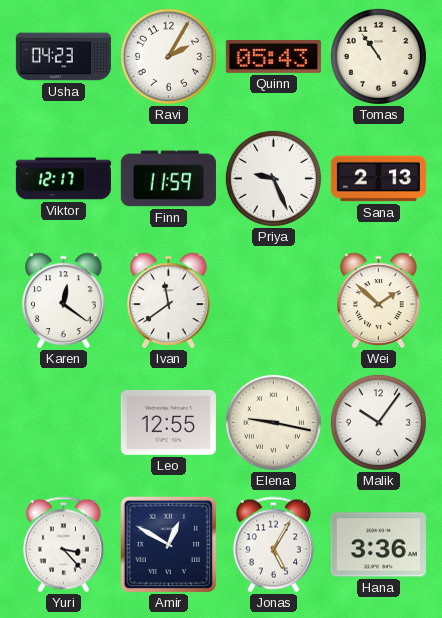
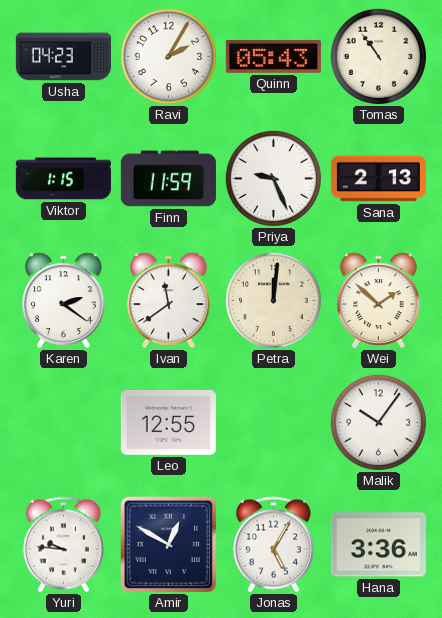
Viktor: 12:17 -> 1:15
Karen: 12:21 -> 2:21
Petra: none -> 12:01
Elena: 9:17 -> none
Yuri: 3:23 -> 9:46
